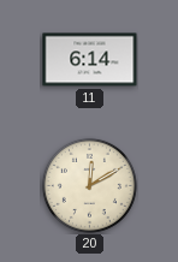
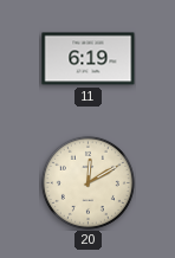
11: 6:14 -> 6:19
